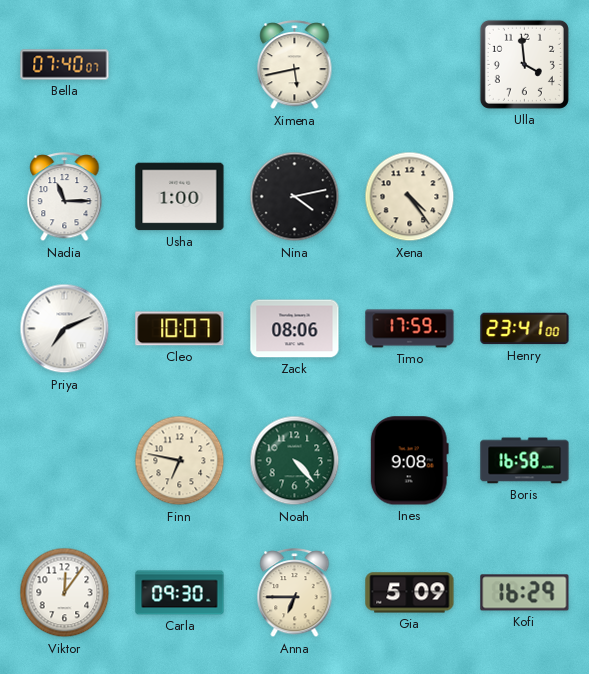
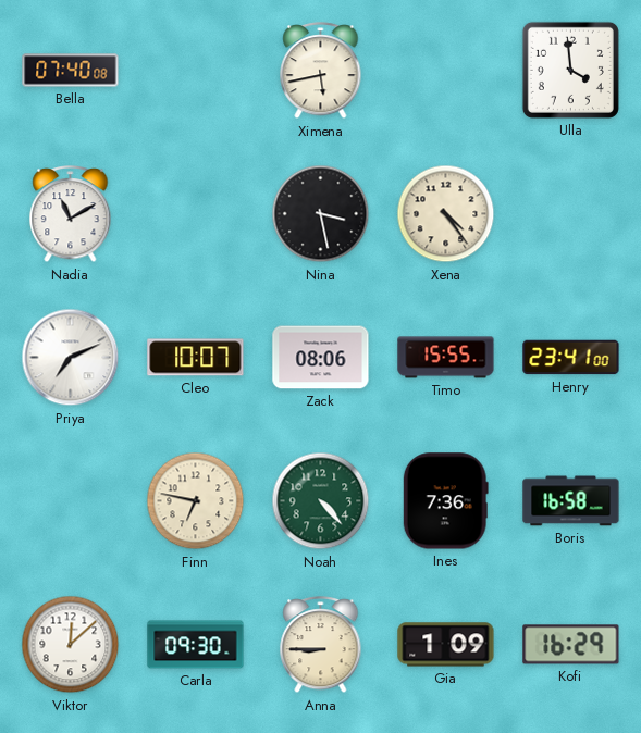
Bella: 07:40:07 -> 07:40:08
Nadia: 11:15 -> 11:10
Usha: 1:00 -> none
Nina: 4:13 -> 3:28
Timo: 17:59 -> 15:55
Ines: 9:08 -> 7:36
Viktor: 12:06 -> 12:08
Anna: 6:45 -> 8:45
Gia: 5:09 -> 1:09
